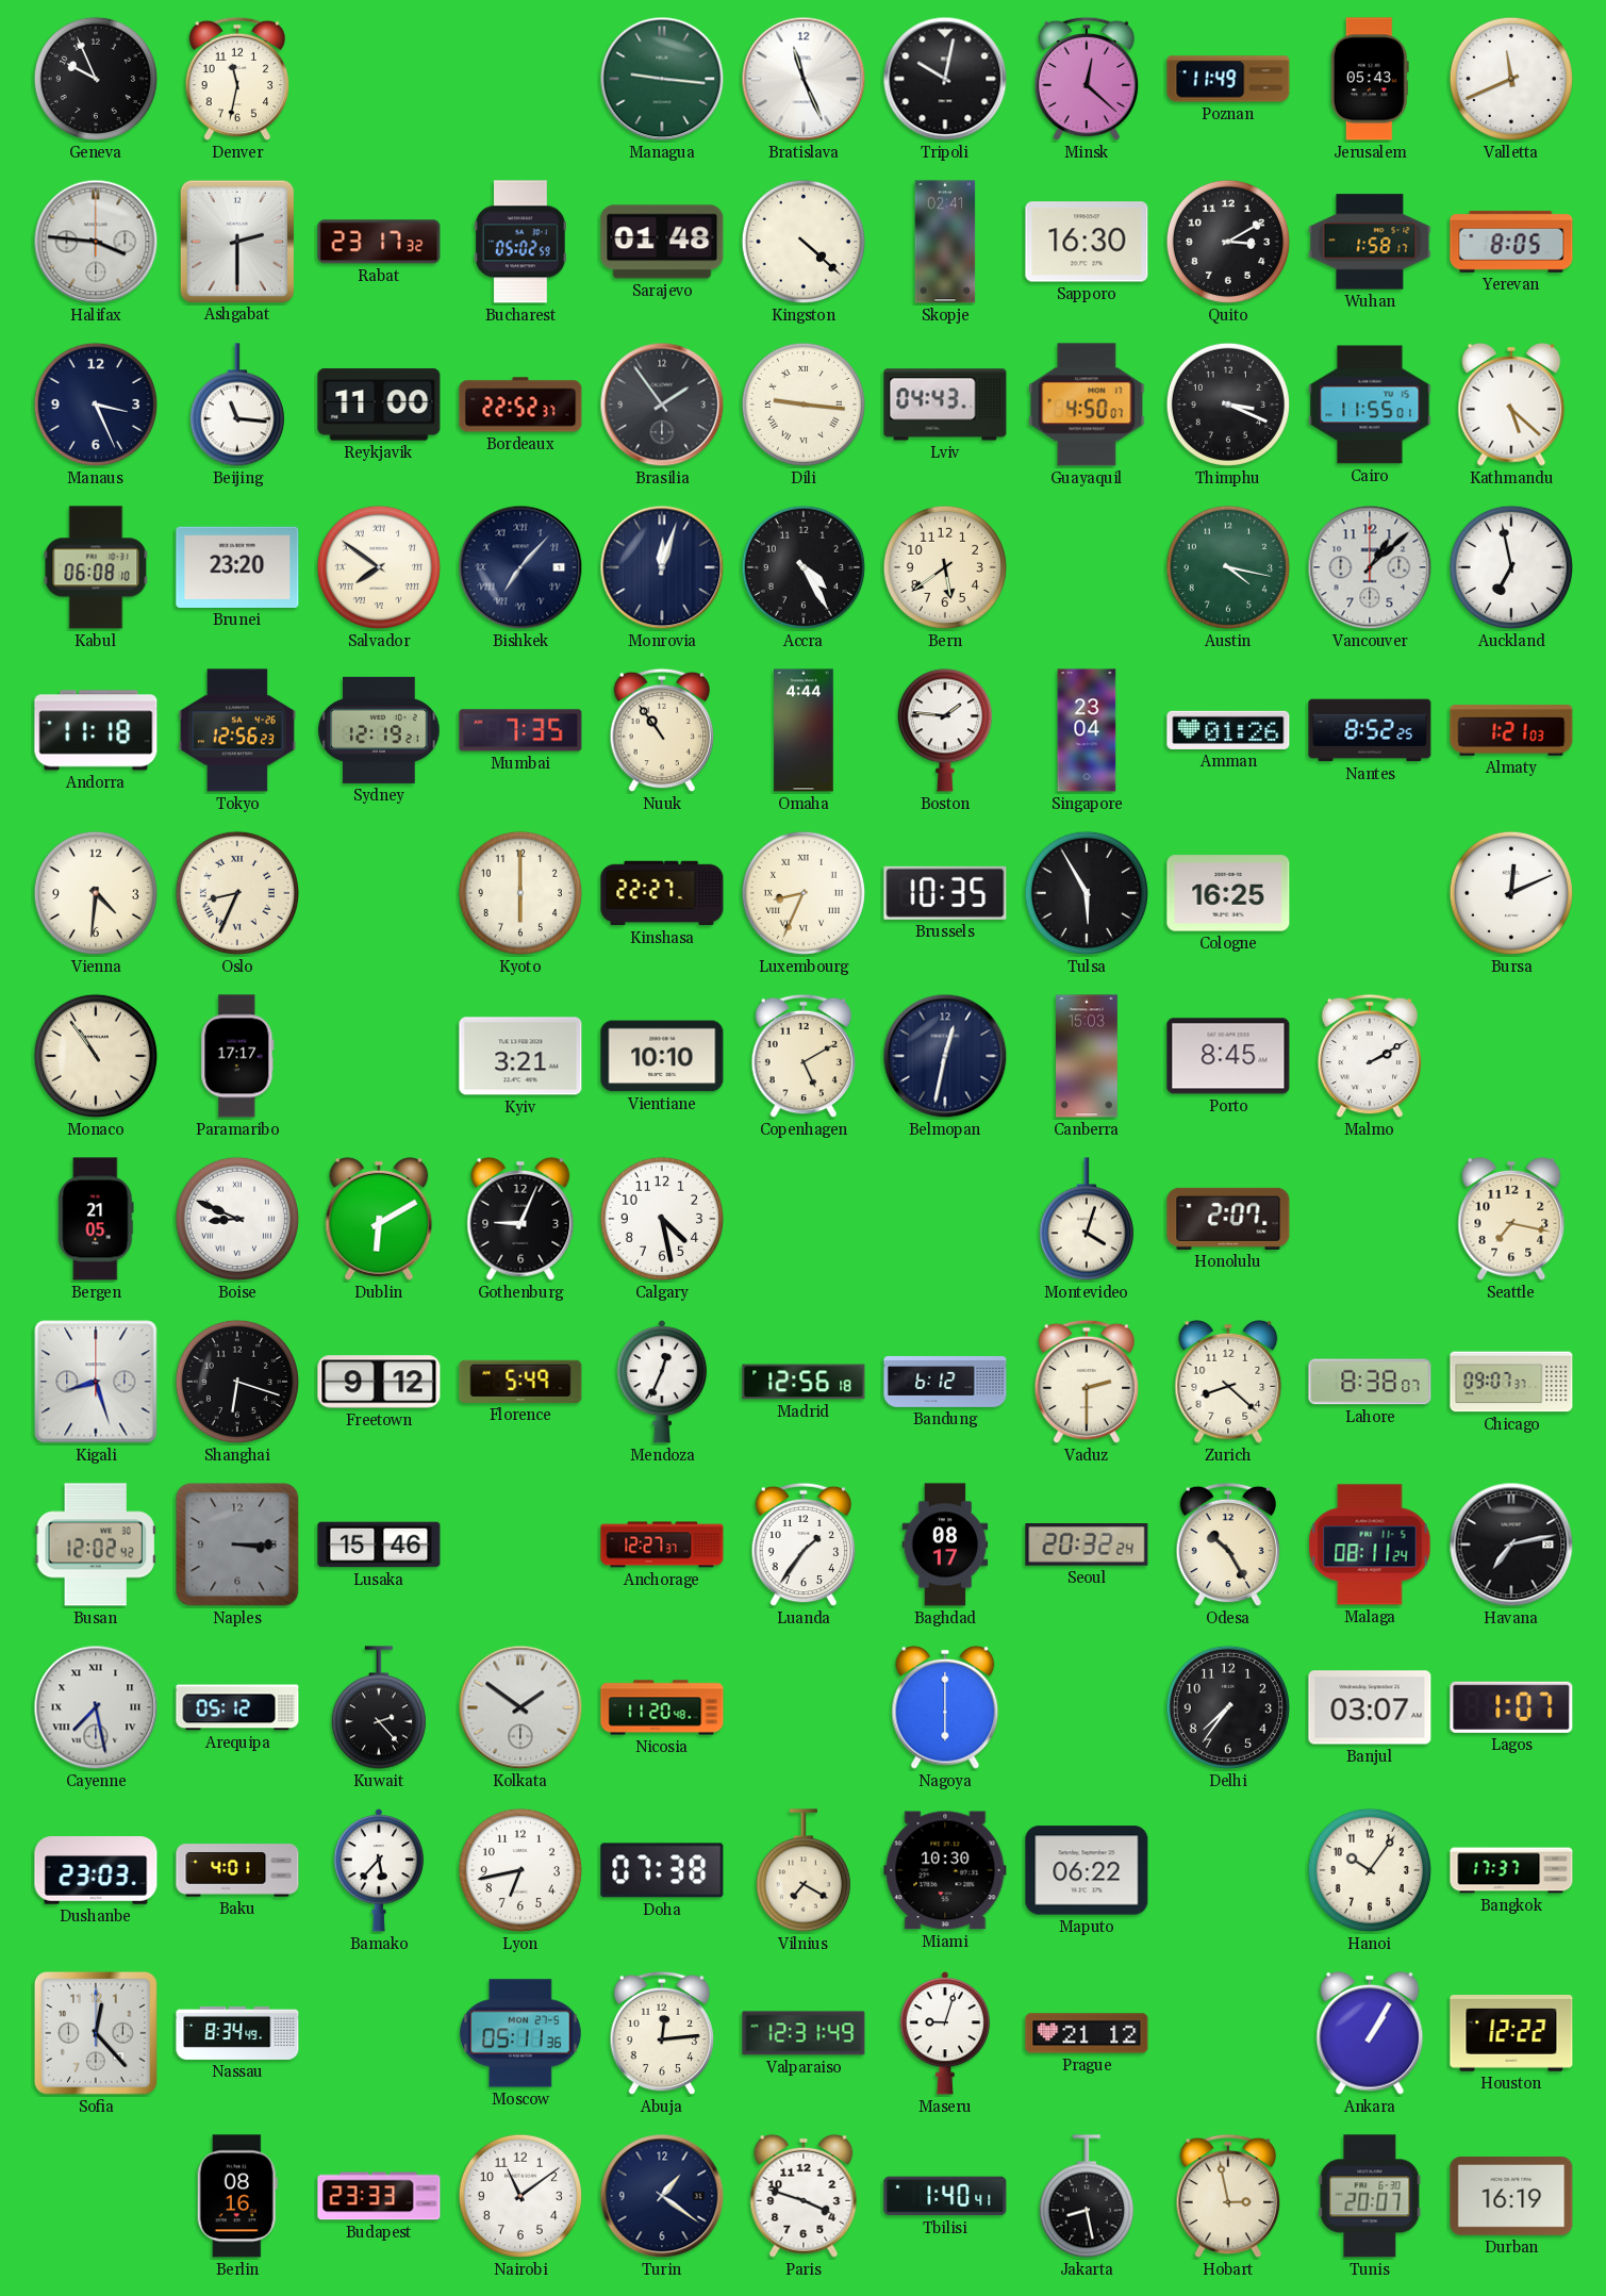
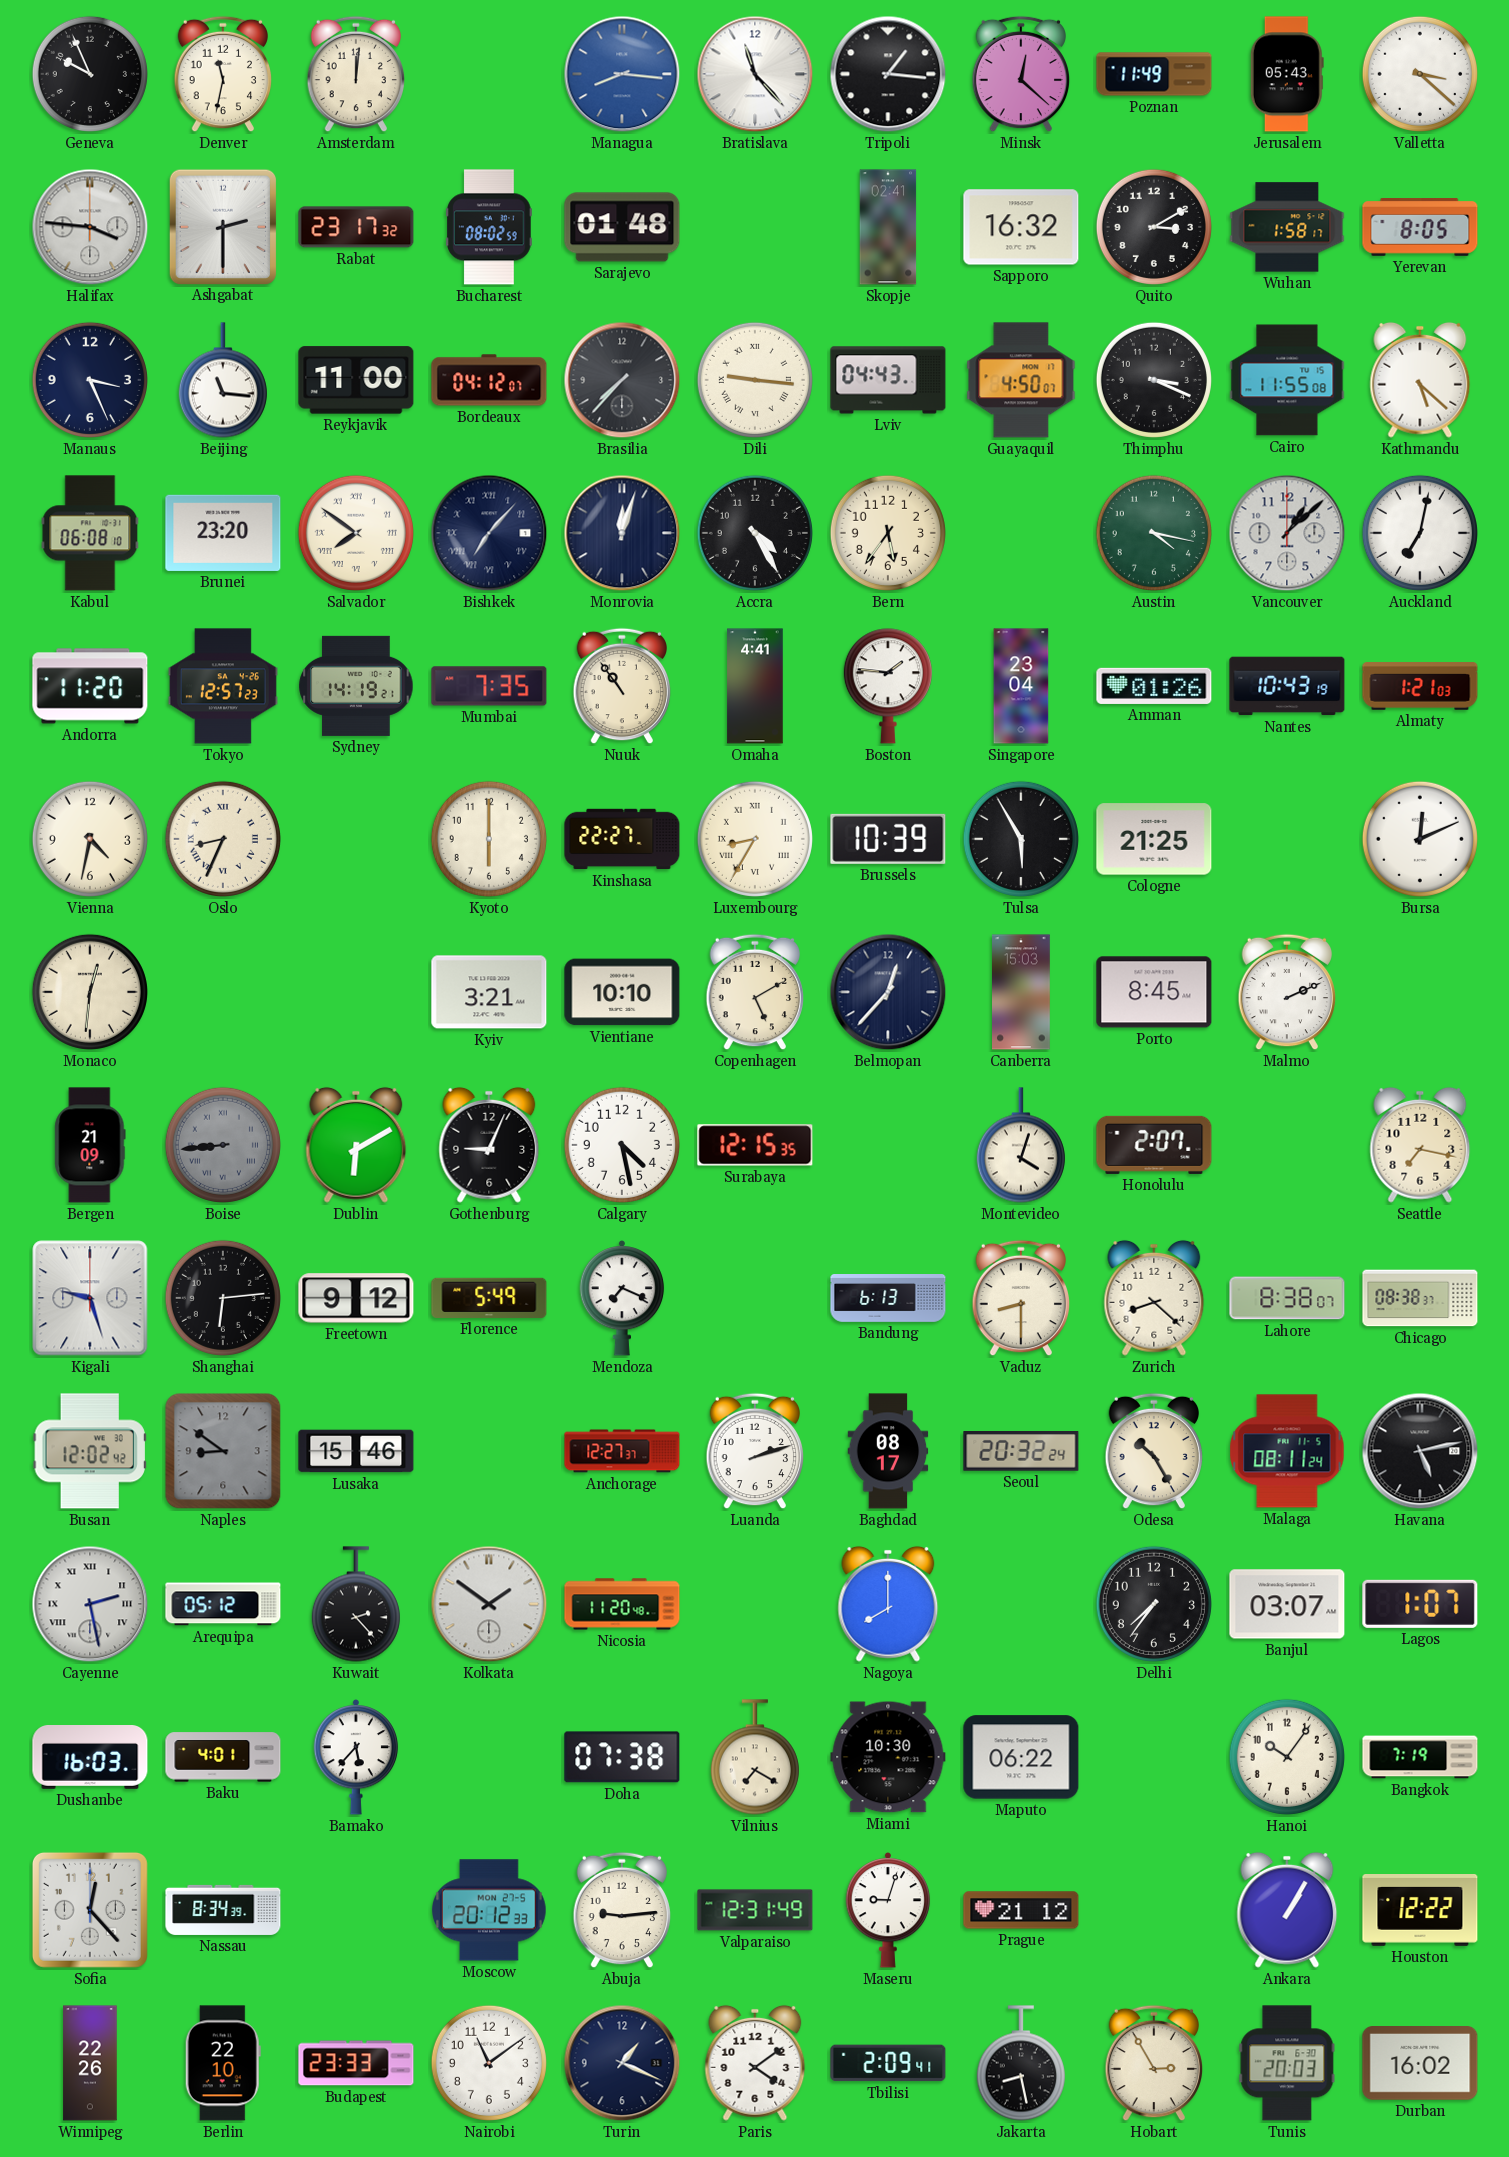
Amsterdam: none -> 12:01
Managua: 9:16 -> 8:16
Managua dial: green -> blue
Bratislava: 11:26 -> 11:23
Tripoli: 10:02 -> 1:16
Valletta: 11:41 -> 3:22
Bucharest: 05:02 -> 08:02
Kingston: 4:22 -> none
Sapporo: 16:30 -> 16:32
Bordeaux: 22:52 -> 04:12
Brasilia: 1:54 -> 7:37
Cairo: 11:55:01 -> 11:55:08
Bern: 5:39 -> 5:36
Auckland: 6:58 -> 7:02
Andorra: 11:18 -> 11:20
Tokyo: 12:56 -> 12:57
Sydney: 12:19 -> 14:19
Omaha: 4:44 -> 4:41
Nantes: 8:52 -> 10:43
Vienna: 4:31 -> 4:32
Luxembourg: 8:34 -> 8:35
Brussels: 10:35 -> 10:39
Cologne: 16:25 -> 21:25
Monaco: 10:54 -> 12:31
Paramaribo: 17:17 -> none
Belmopan: 12:32 -> 12:37
Malmo: 2:10 -> 2:11
Bergen: 21:05 -> 21:09
Boise: 8:49 -> 8:44
Boise dial: white -> grey
Surabaya: none -> 12:15
Kigali: 8:27 -> 9:27
Shanghai: 6:18 -> 6:14
Mendoza: 12:34 -> 7:19
Madrid: 12:56 -> none
Bandung: 6:12 -> 6:13
Vaduz: 2:30 -> 8:30
Chicago: 09:07 -> 08:38
Naples: 3:15 -> 8:51
Luanda: 1:36 -> 2:12
Havana: 7:13 -> 5:13
Cayenne: 7:28 -> 2:28
Nagoya: 6:00 -> 8:00
Dushanbe: 23:03 -> 16:03
Lyon: 6:43 -> none
Bangkok: 17:37 -> 7:19
Nassau: 8:34:49 -> 8:34:39
Moscow: 05:11 -> 20:12
Abuja: 12:14 -> 9:14
Winnipeg: none -> 22:26
Berlin: 08:16 -> 22:10
Turin: 1:21 -> 1:19
Paris: 3:48 -> 4:09
Tbilisi: 1:40 -> 2:09
Hobart: 2:58 -> 2:55
Tunis: 20:07 -> 20:03
Durban: 16:19 -> 16:02
